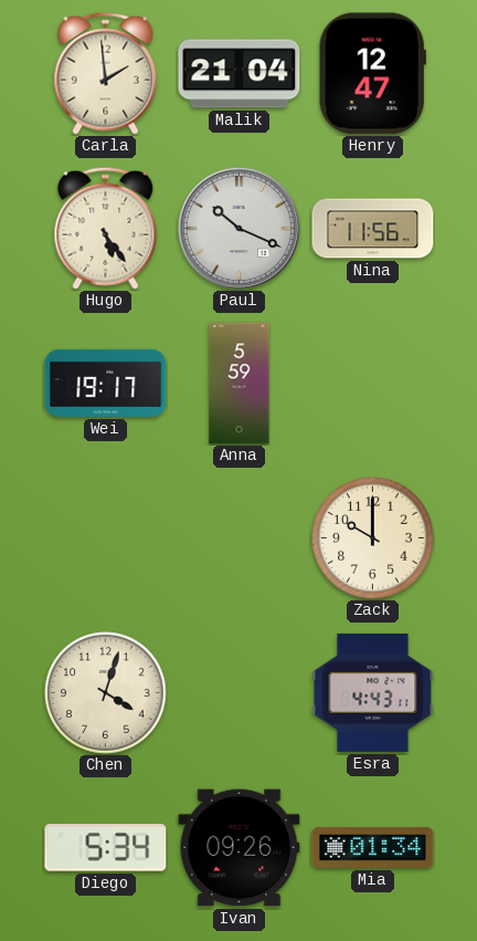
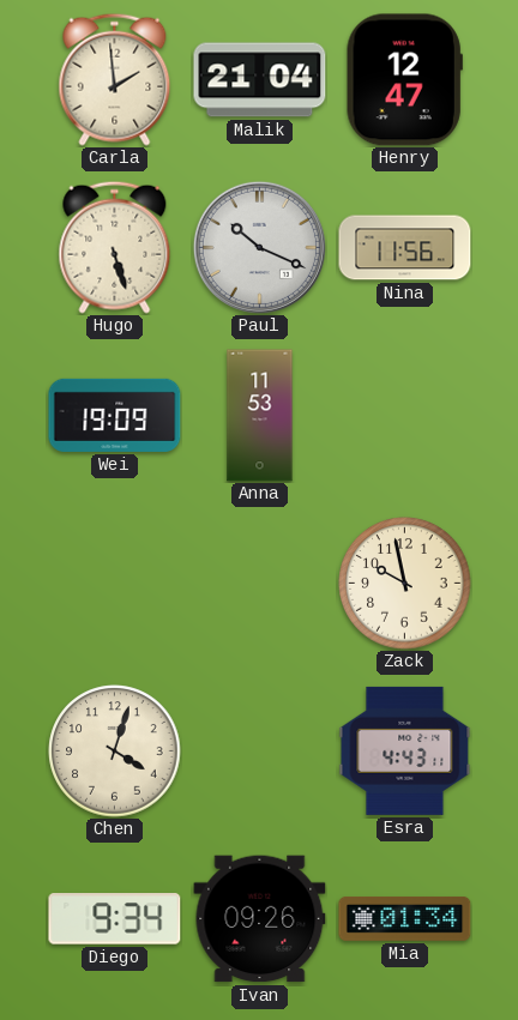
Hugo: 5:24 -> 5:27
Wei: 19:17 -> 19:09
Anna: 5:59 -> 11:53
Zack: 10:00 -> 9:58
Diego: 5:34 -> 9:34
